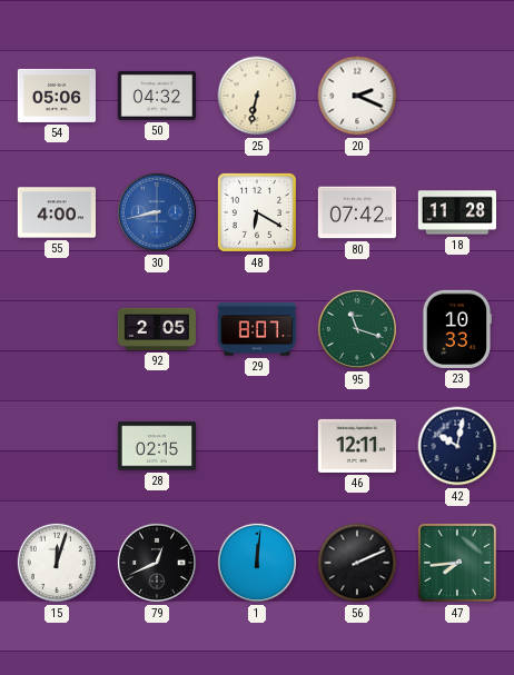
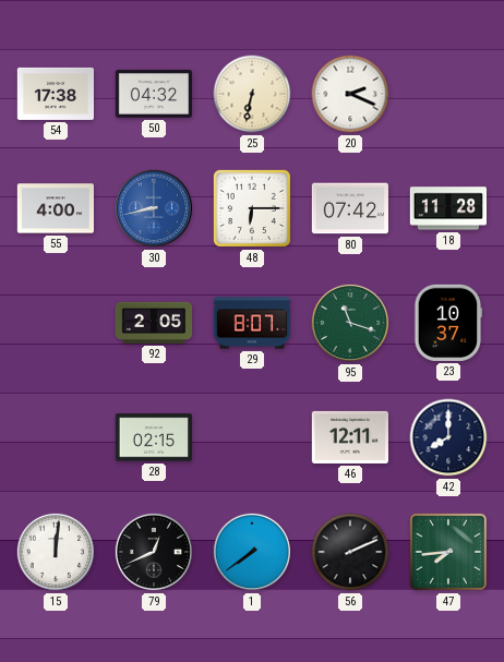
54: 05:06 -> 17:38
48: 6:20 -> 6:15
23: 10:33 -> 10:37
42: 10:02 -> 8:00
15: 12:03 -> 12:01
1: 12:01 -> 7:39
